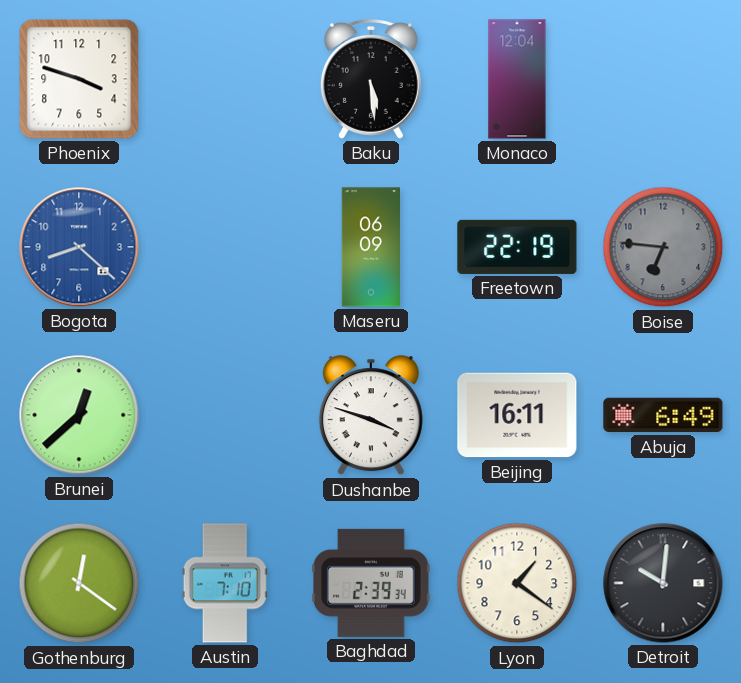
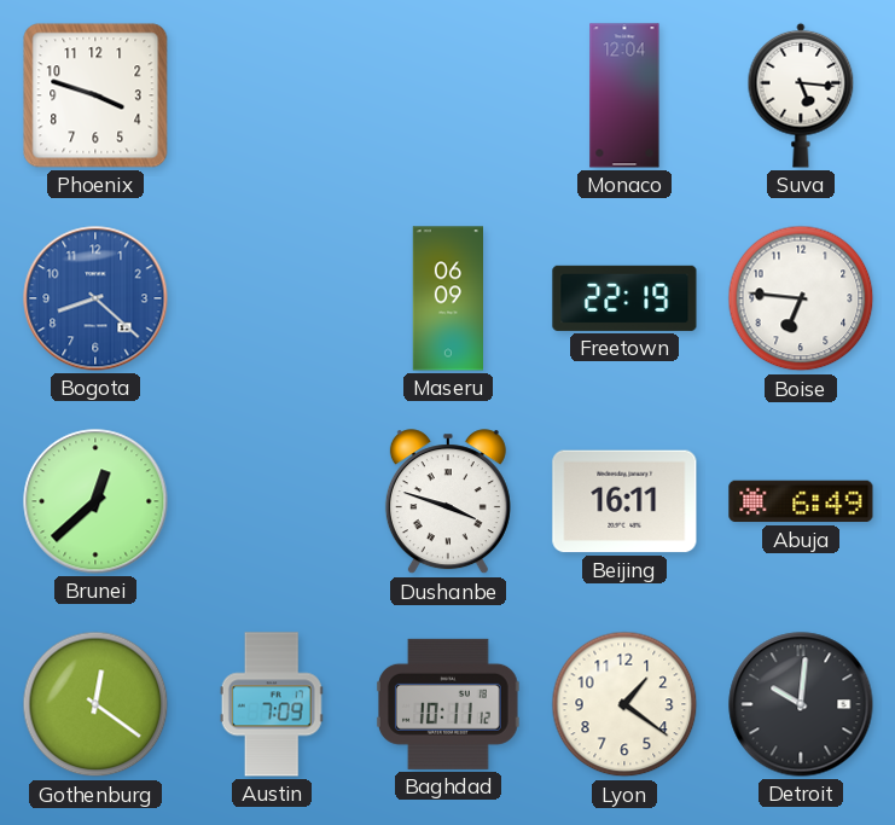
Baku: 5:29 -> none
Suva: none -> 5:16
Boise dial: grey -> white
Austin: 7:10 -> 7:09
Baghdad: 2:39 -> 10:11
